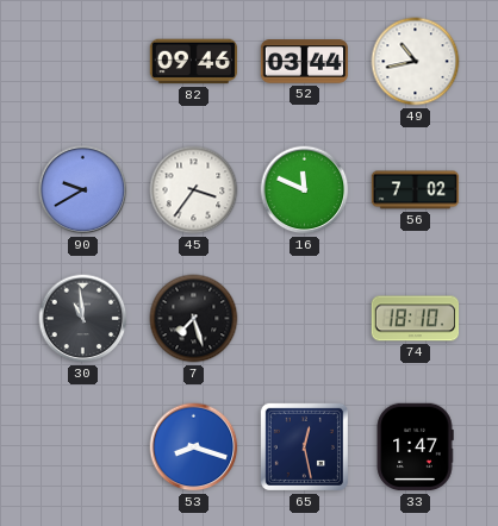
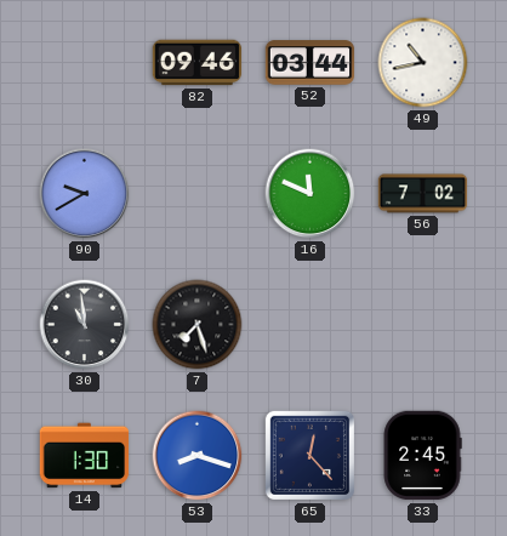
45: 3:36 -> none
74: 18:10 -> none
14: none -> 1:30
65: 12:28 -> 12:23
33: 1:47 -> 2:45
